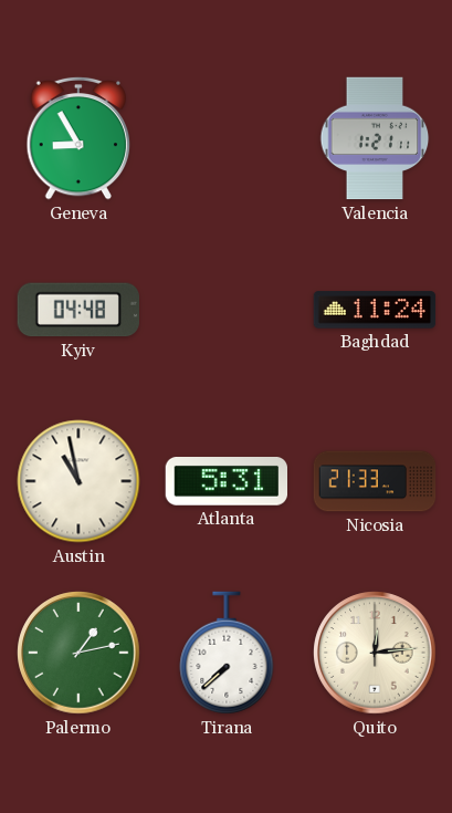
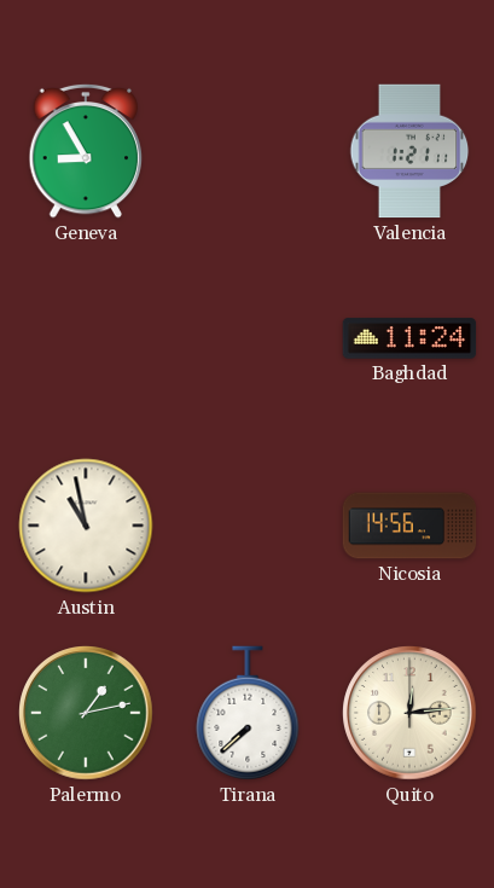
Kyiv: 04:48 -> none
Atlanta: 5:31 -> none
Nicosia: 21:33 -> 14:56
